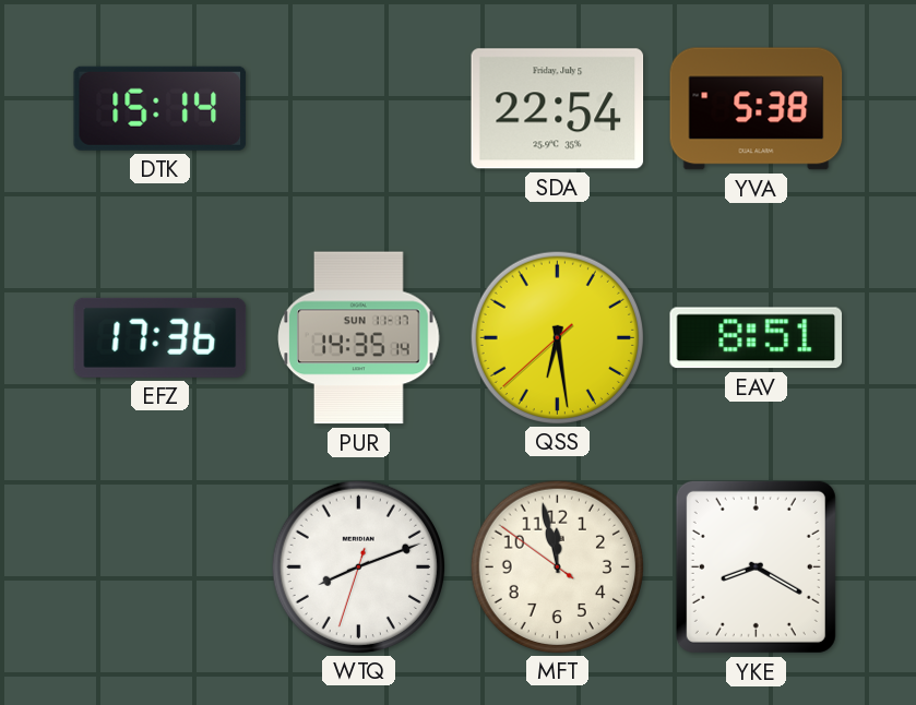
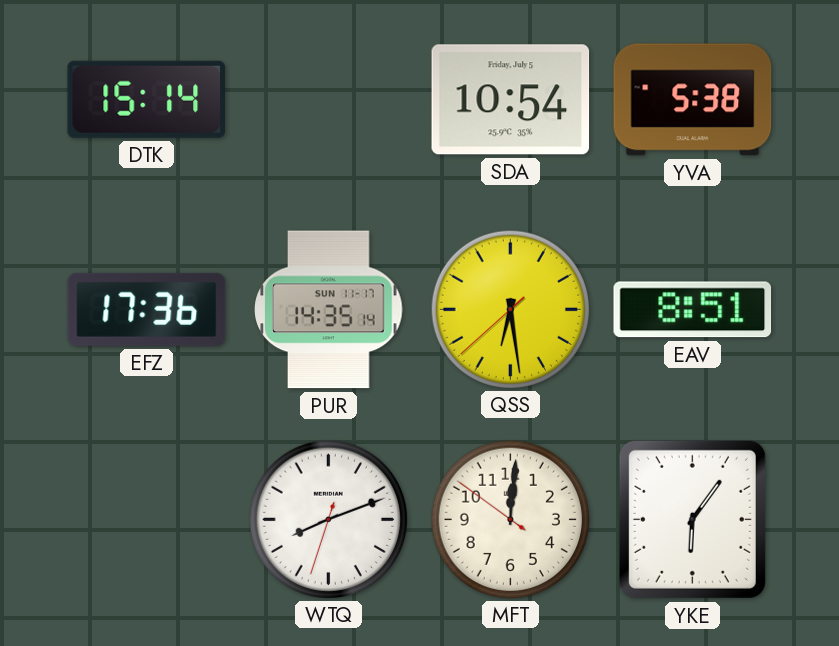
SDA: 22:54 -> 10:54
MFT: 11:57 -> 12:00
YKE: 8:20 -> 6:06
